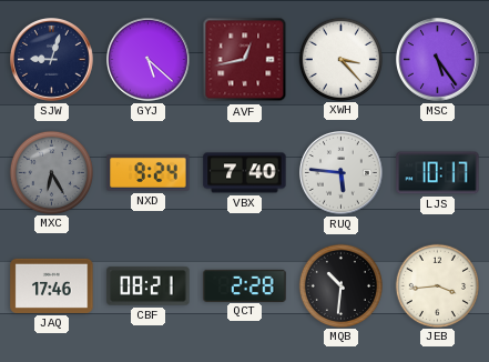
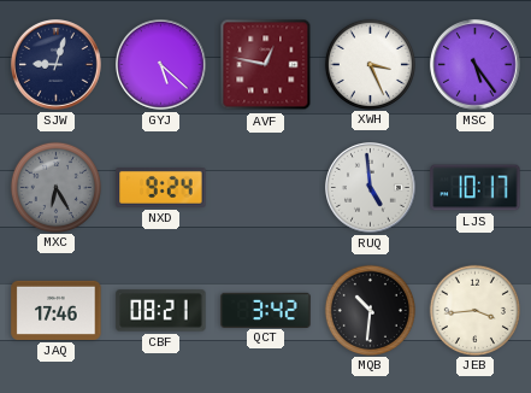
AVF: 12:43 -> 12:47
XWH: 3:23 -> 3:26
VBX: 7:40 -> none
RUQ: 5:46 -> 4:59
QCT: 2:28 -> 3:42
